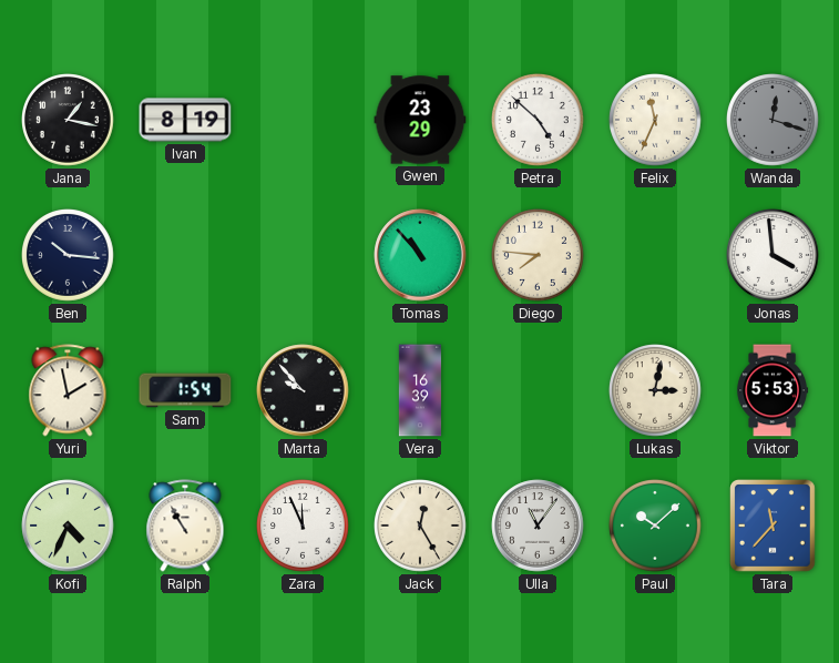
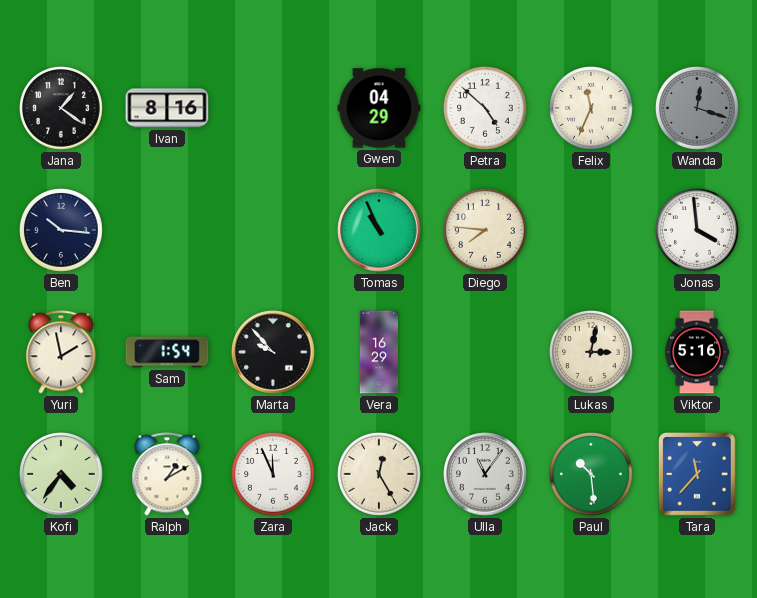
Jana: 1:17 -> 1:21
Ivan: 8:19 -> 8:16
Gwen: 23:29 -> 04:29
Tomas: 10:53 -> 10:56
Vera: 16:39 -> 16:29
Viktor: 5:53 -> 5:16
Kofi: 4:34 -> 4:36
Ralph: 10:55 -> 1:10
Paul: 10:08 -> 10:29
